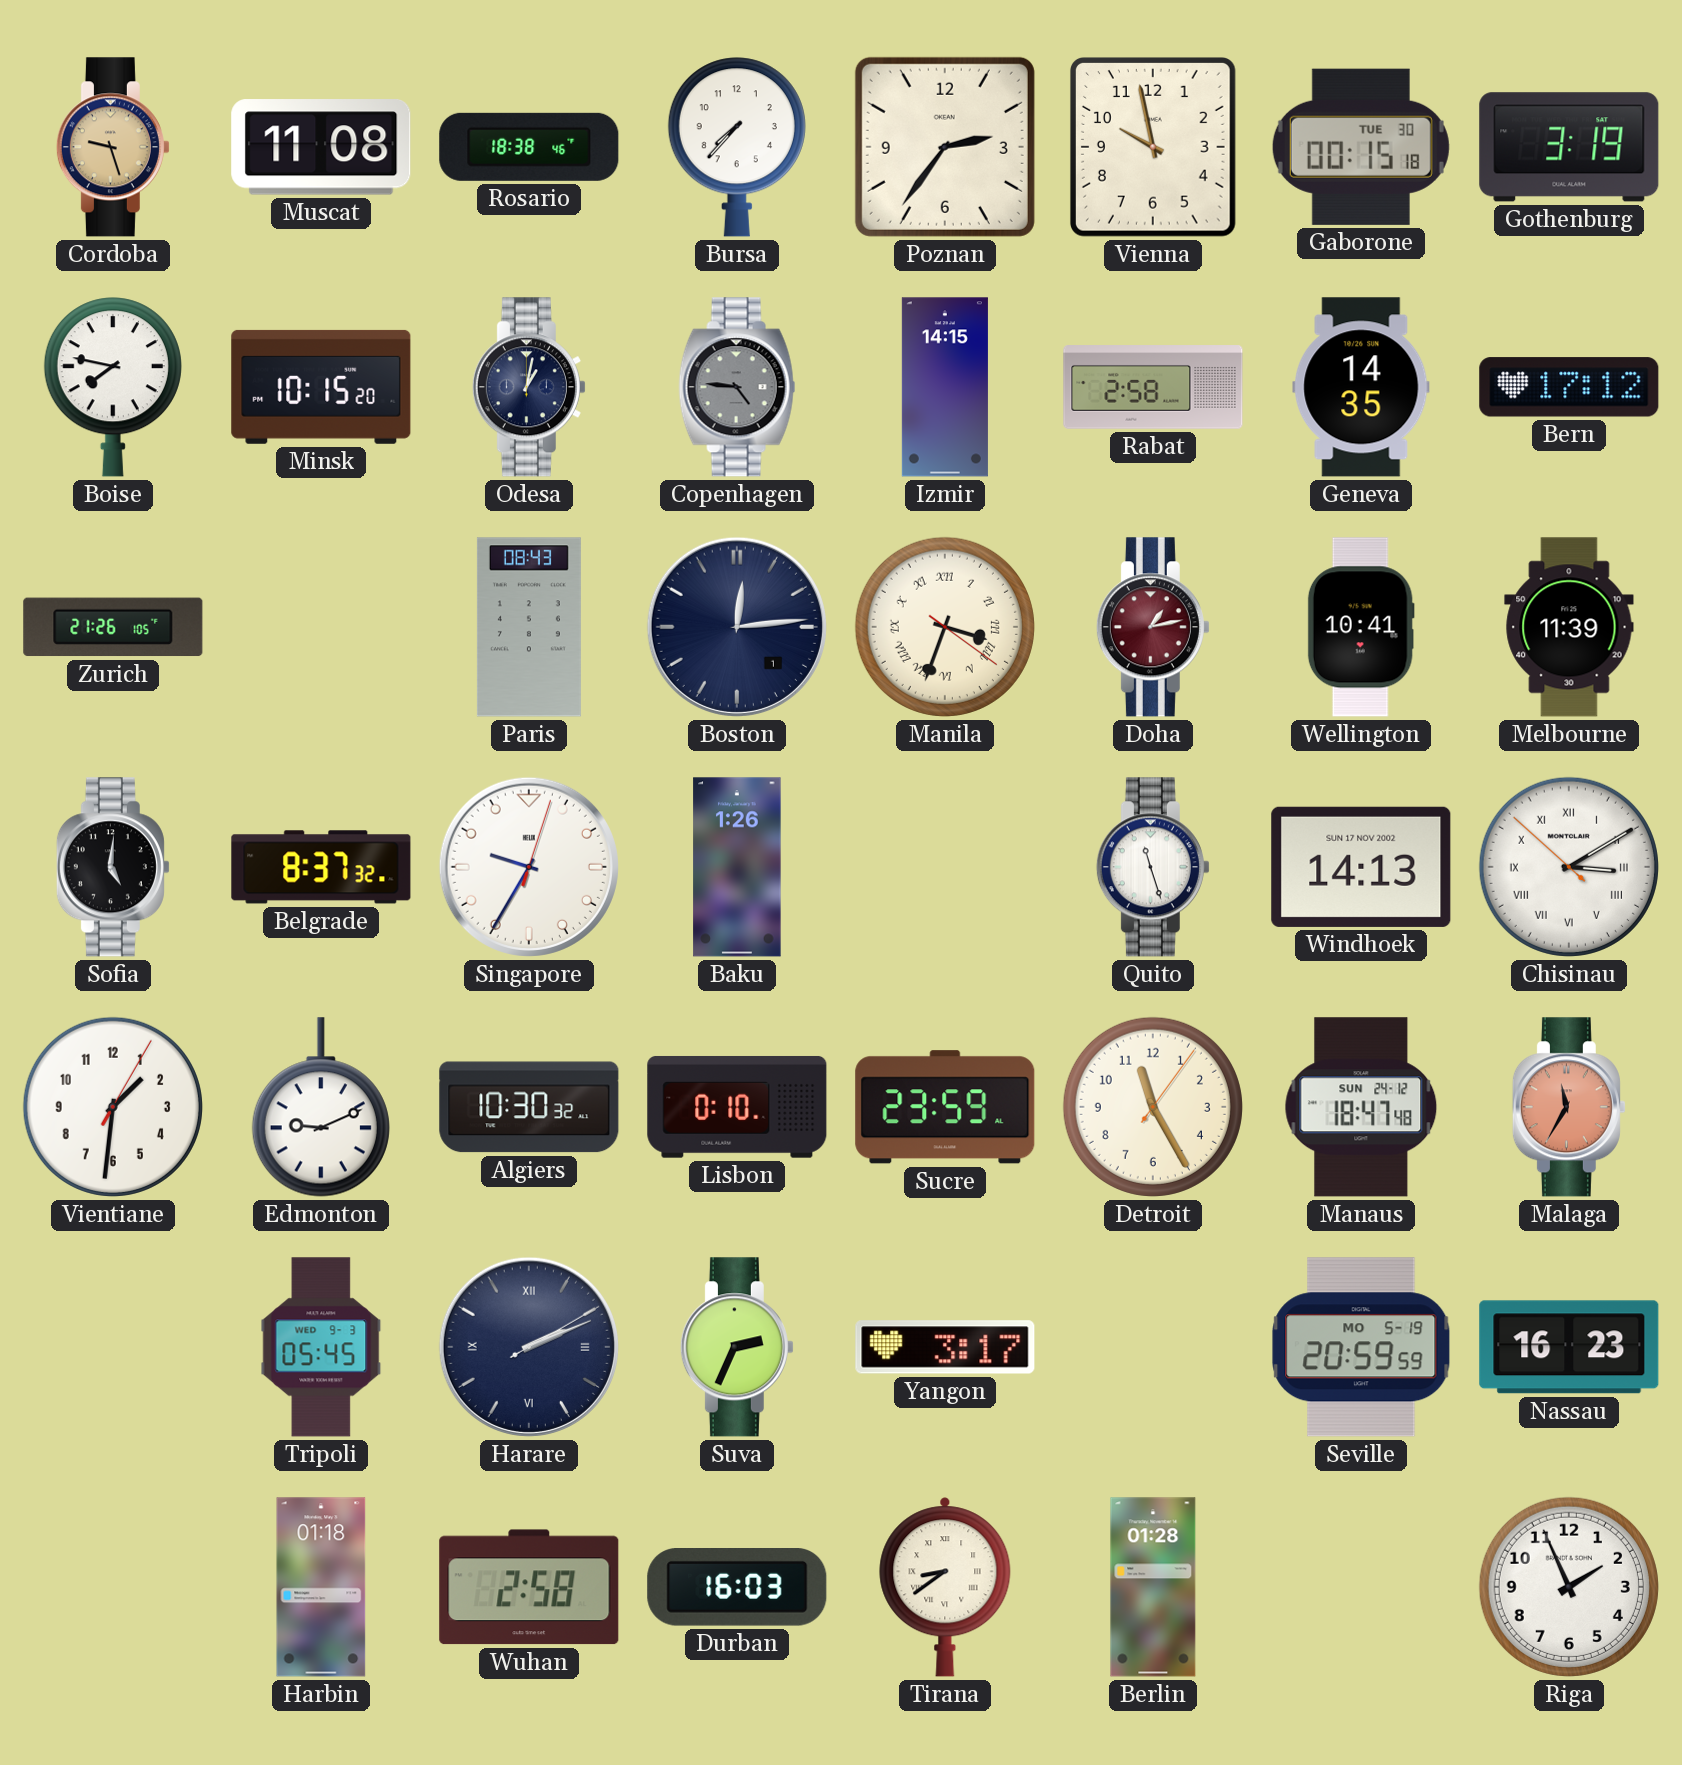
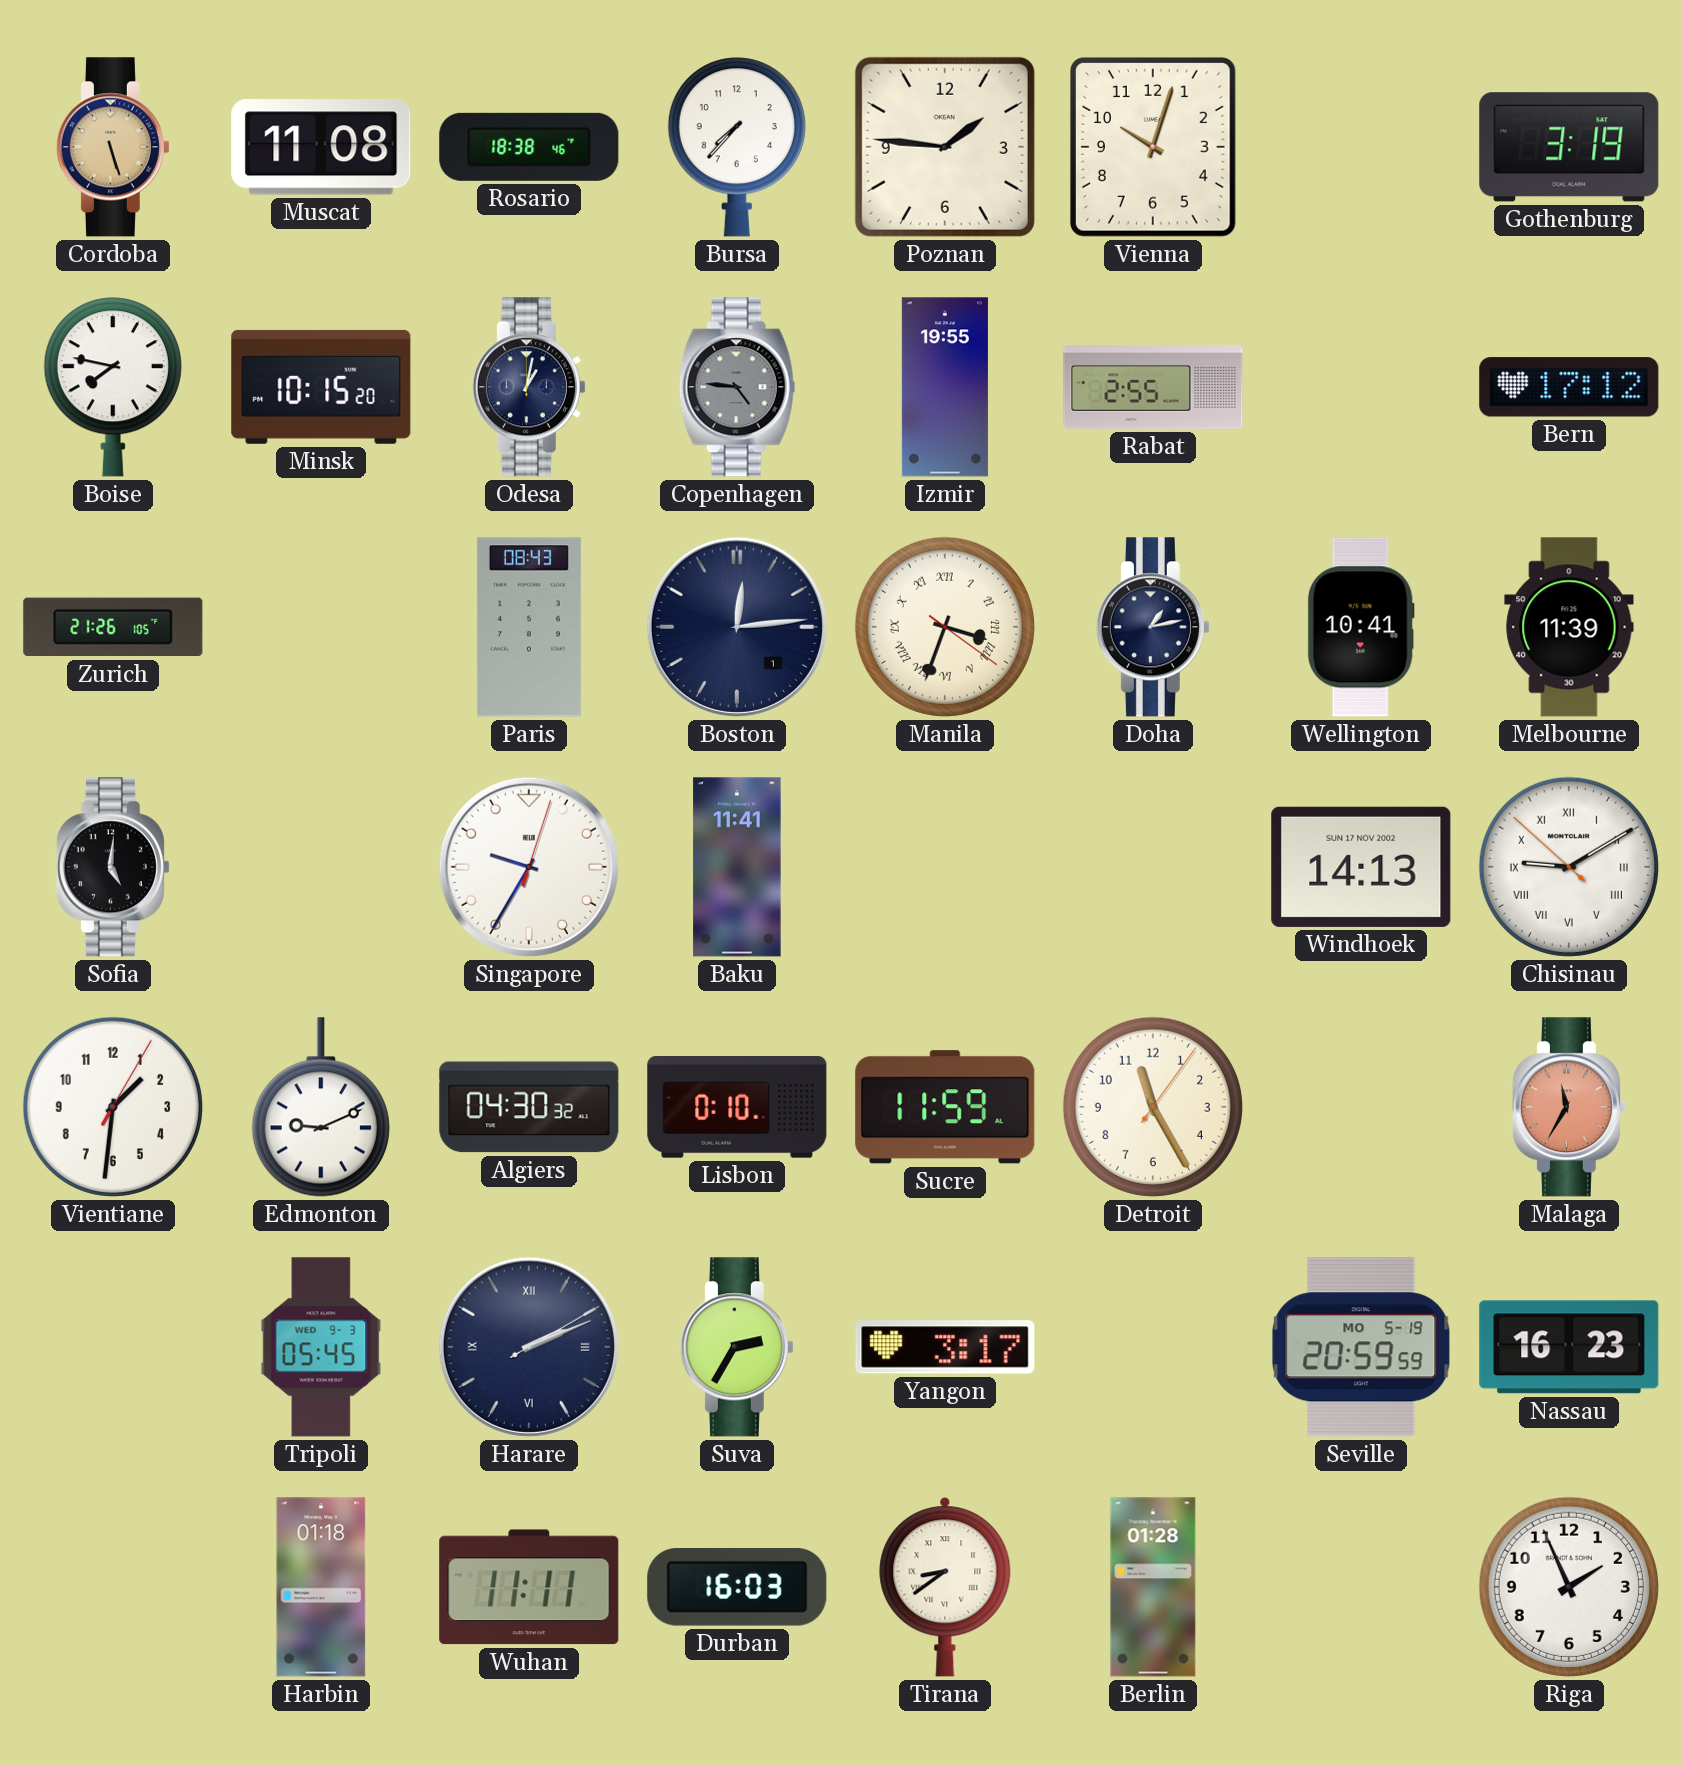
Cordoba: 9:27 -> 5:27
Poznan: 2:36 -> 1:46
Vienna: 9:58 -> 10:03
Gaborone: 00:15 -> none
Izmir: 14:15 -> 19:55
Rabat: 2:58 -> 2:55
Geneva: 14:35 -> none
Doha dial: burgundy -> navy
Belgrade: 8:37 -> none
Baku: 1:26 -> 11:41
Quito: 11:27 -> none
Chisinau: 3:09 -> 9:09
Algiers: 10:30 -> 04:30
Sucre: 23:59 -> 11:59
Manaus: 18:47 -> none
Suva: 2:34 -> 2:35
Wuhan: 2:58 -> 11:11
